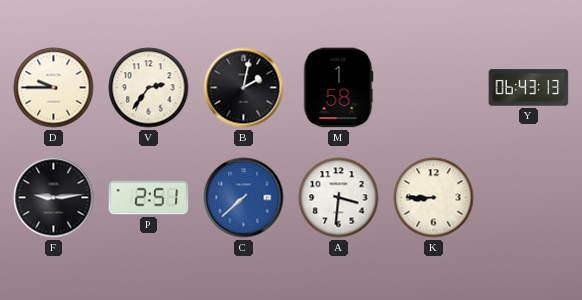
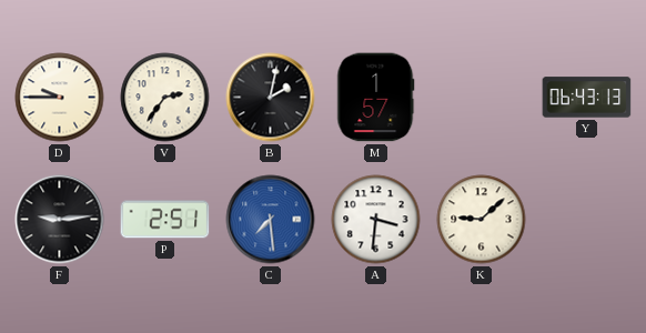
M: 1:58 -> 1:57
C: 7:38 -> 7:29
K: 8:45 -> 9:08
